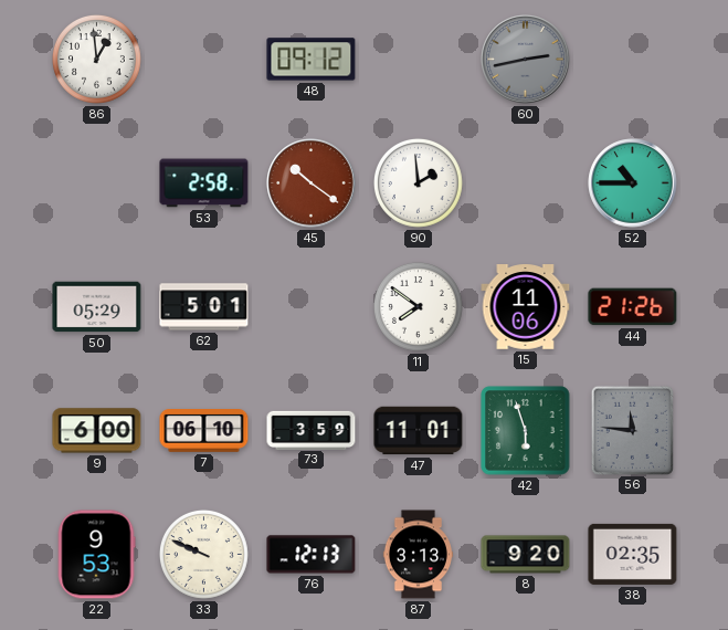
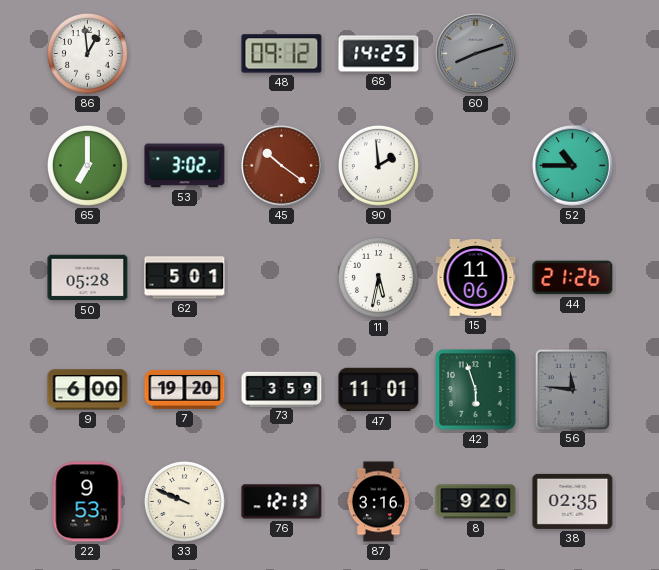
68: none -> 14:25
60: 2:43 -> 8:12
65: none -> 7:00
53: 2:58 -> 3:02
50: 05:29 -> 05:28
11: 7:51 -> 5:32
7: 06:10 -> 19:20
87: 3:13 -> 3:16
